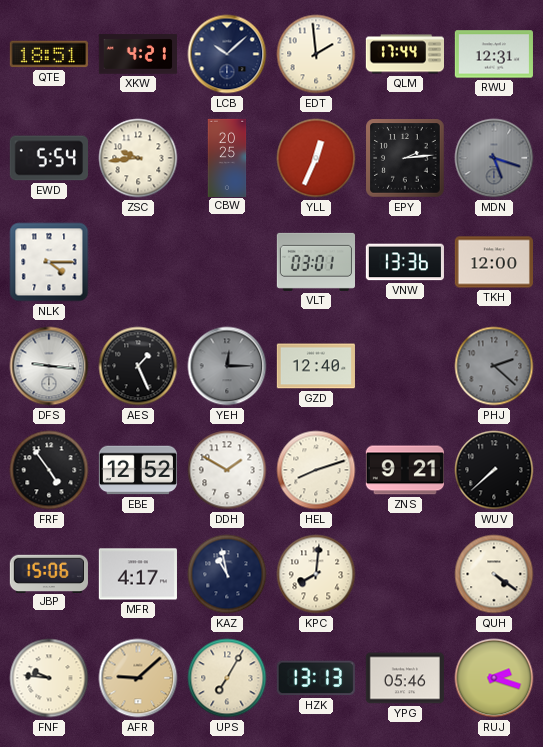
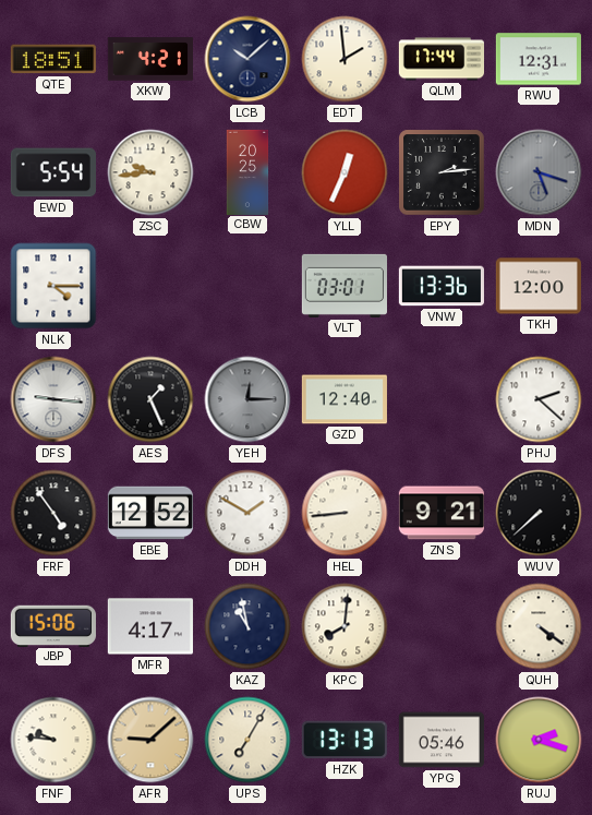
PHJ dial: grey -> white
HEL: 8:12 -> 8:44
